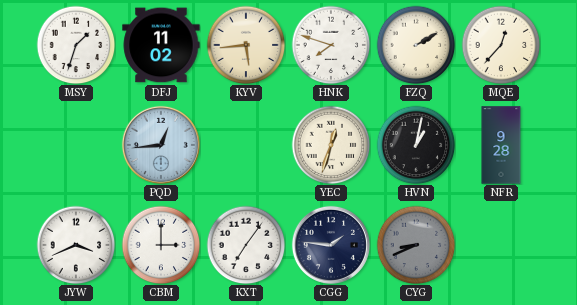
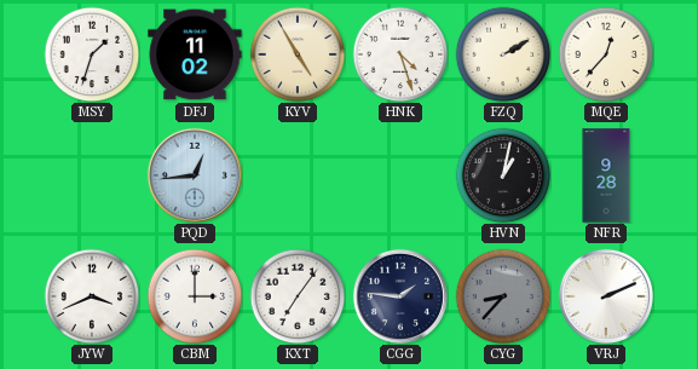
KYV: 5:44 -> 4:55
HNK: 7:48 -> 4:27
YEC: 12:33 -> none
CYG: 8:41 -> 8:37
VRJ: none -> 2:11
